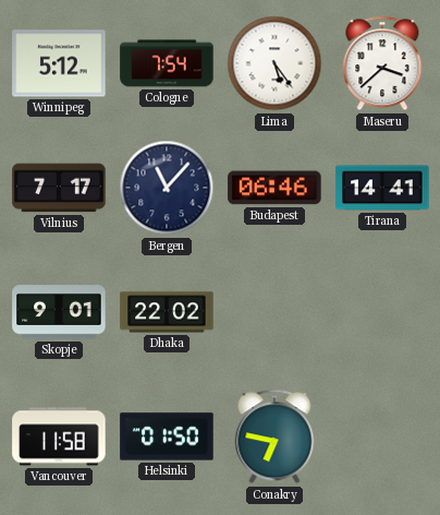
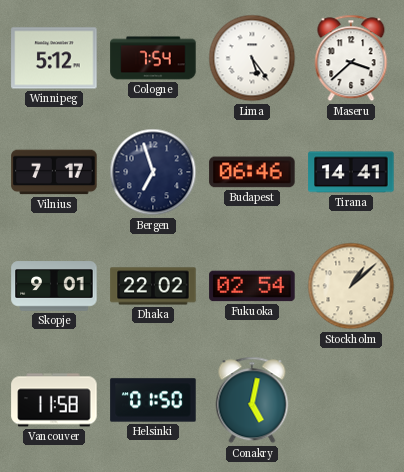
Bergen: 11:07 -> 6:57
Fukuoka: none -> 02:54
Stockholm: none -> 1:08
Conakry: 6:47 -> 5:02
